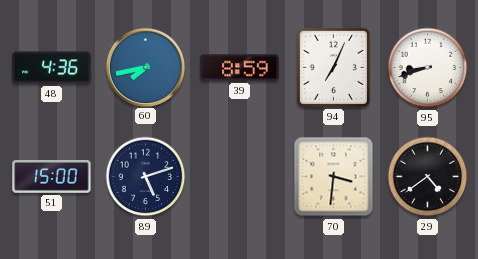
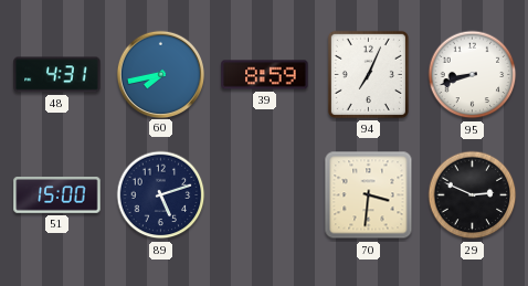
48: 4:36 -> 4:31
29: 4:39 -> 2:49
